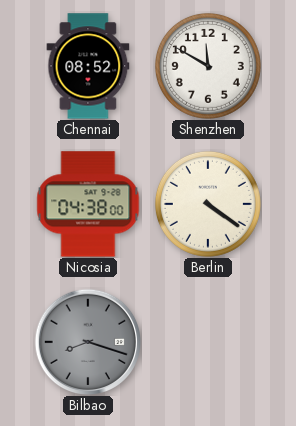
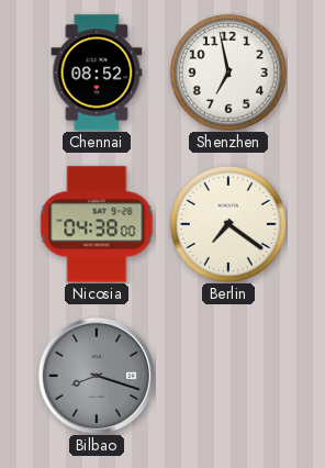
Shenzhen: 11:50 -> 6:58
Berlin: 4:21 -> 7:21
